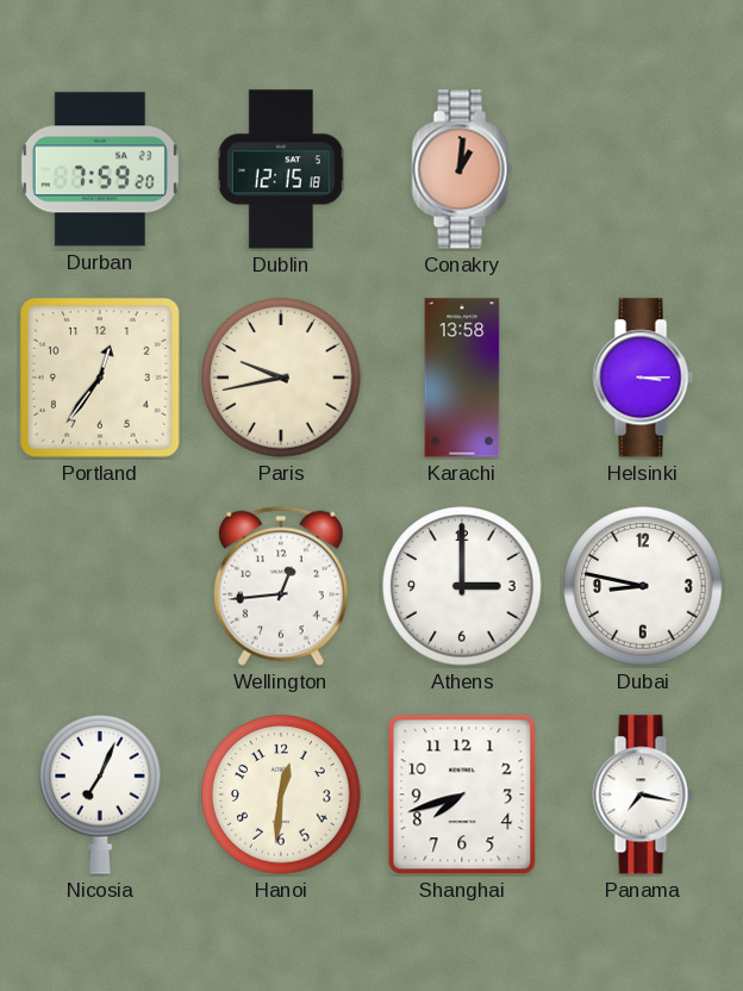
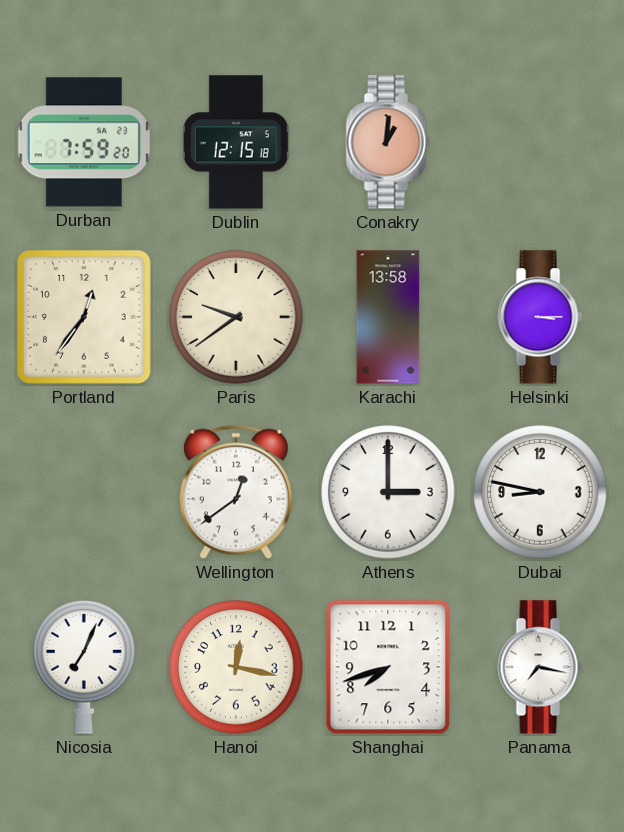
Paris: 9:43 -> 9:39
Wellington: 12:44 -> 12:39
Hanoi: 12:31 -> 12:17
